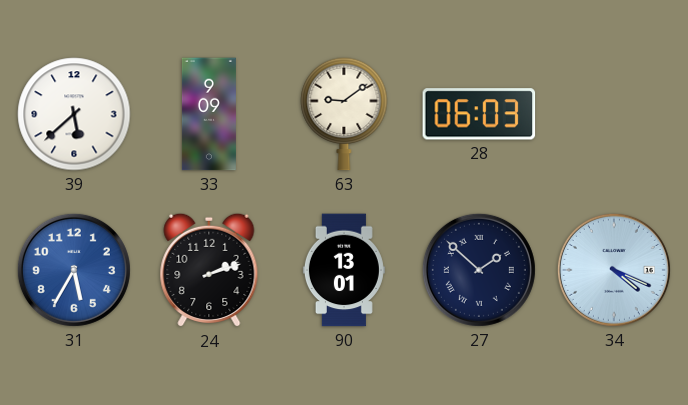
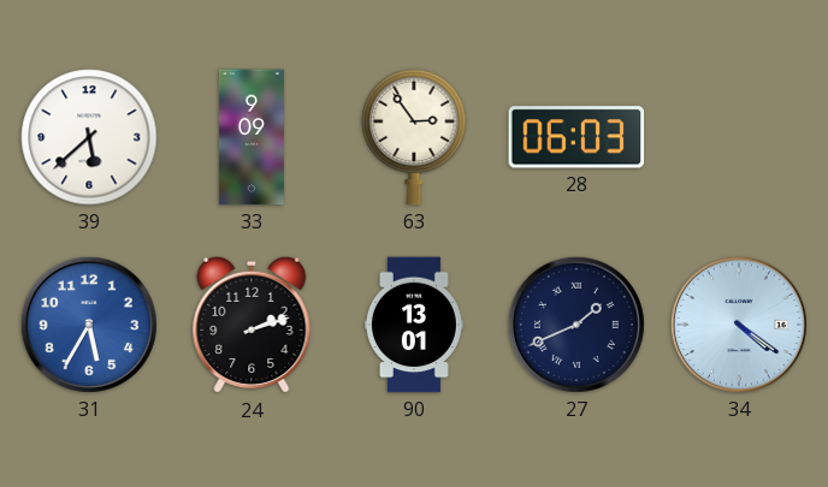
63: 9:09 -> 2:54
27: 1:52 -> 1:41
34: 4:19 -> 4:21
